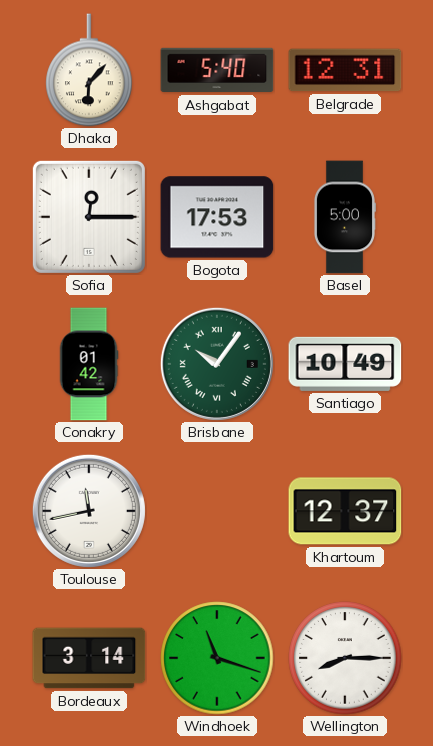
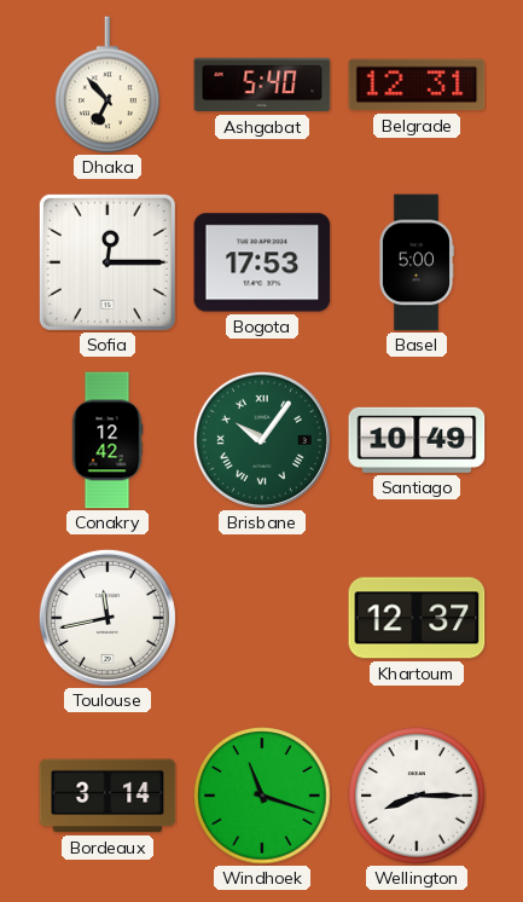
Dhaka: 6:07 -> 6:53
Conakry: 01:42 -> 12:42
